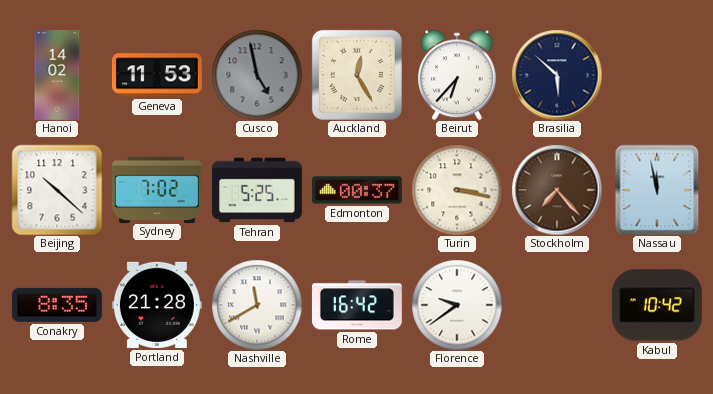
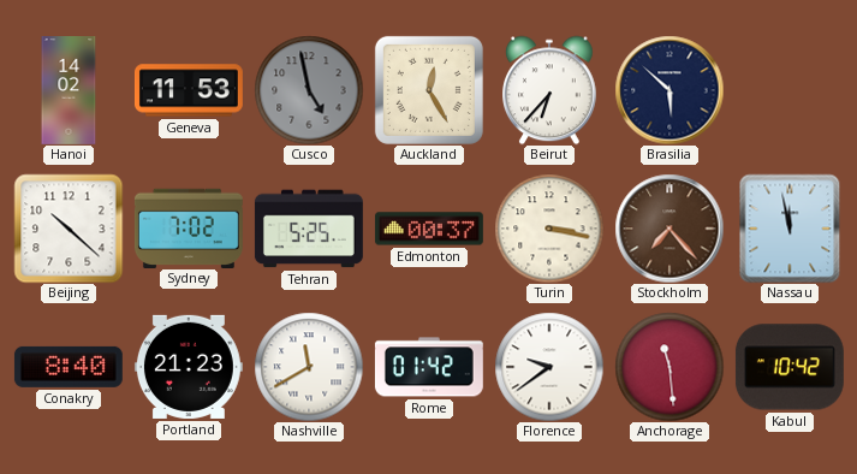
Conakry: 8:35 -> 8:40
Portland: 21:28 -> 21:23
Rome: 16:42 -> 01:42
Anchorage: none -> 11:29
